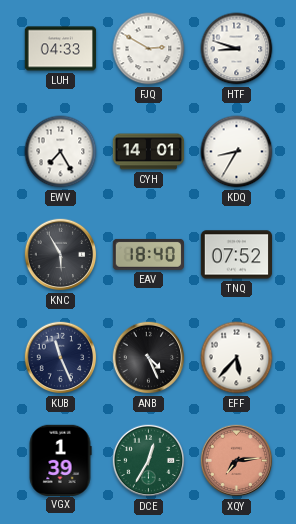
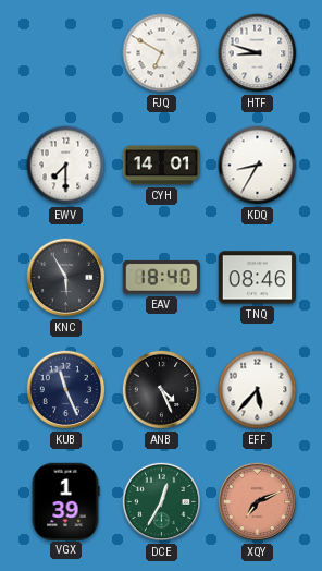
LUH: 04:33 -> none
FJQ: 2:50 -> 6:50
EWV: 7:25 -> 7:30
TNQ: 07:52 -> 08:46
XQY: 7:14 -> 7:11
